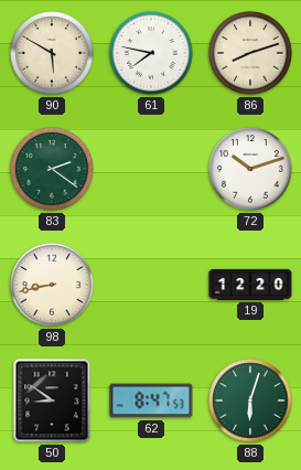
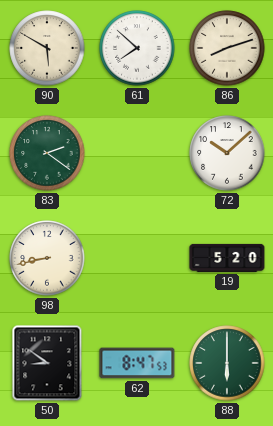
61: 7:47 -> 7:52
72: 10:12 -> 10:08
19: 12:20 -> 5:20
88: 6:03 -> 6:00
